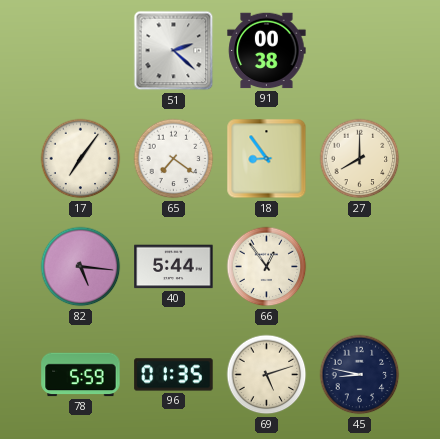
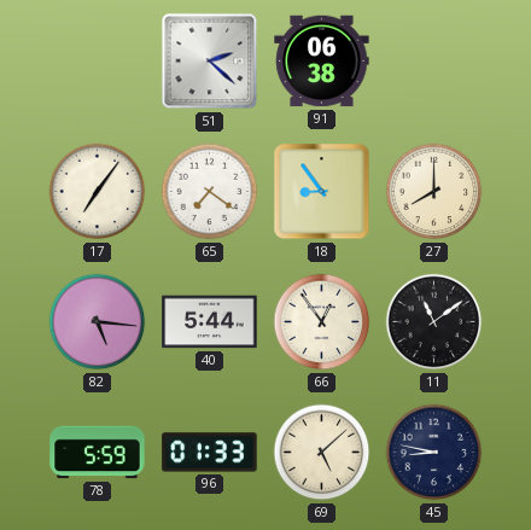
91: 00:38 -> 06:38
11: none -> 11:09
96: 01:35 -> 01:33
69: 5:12 -> 5:08
